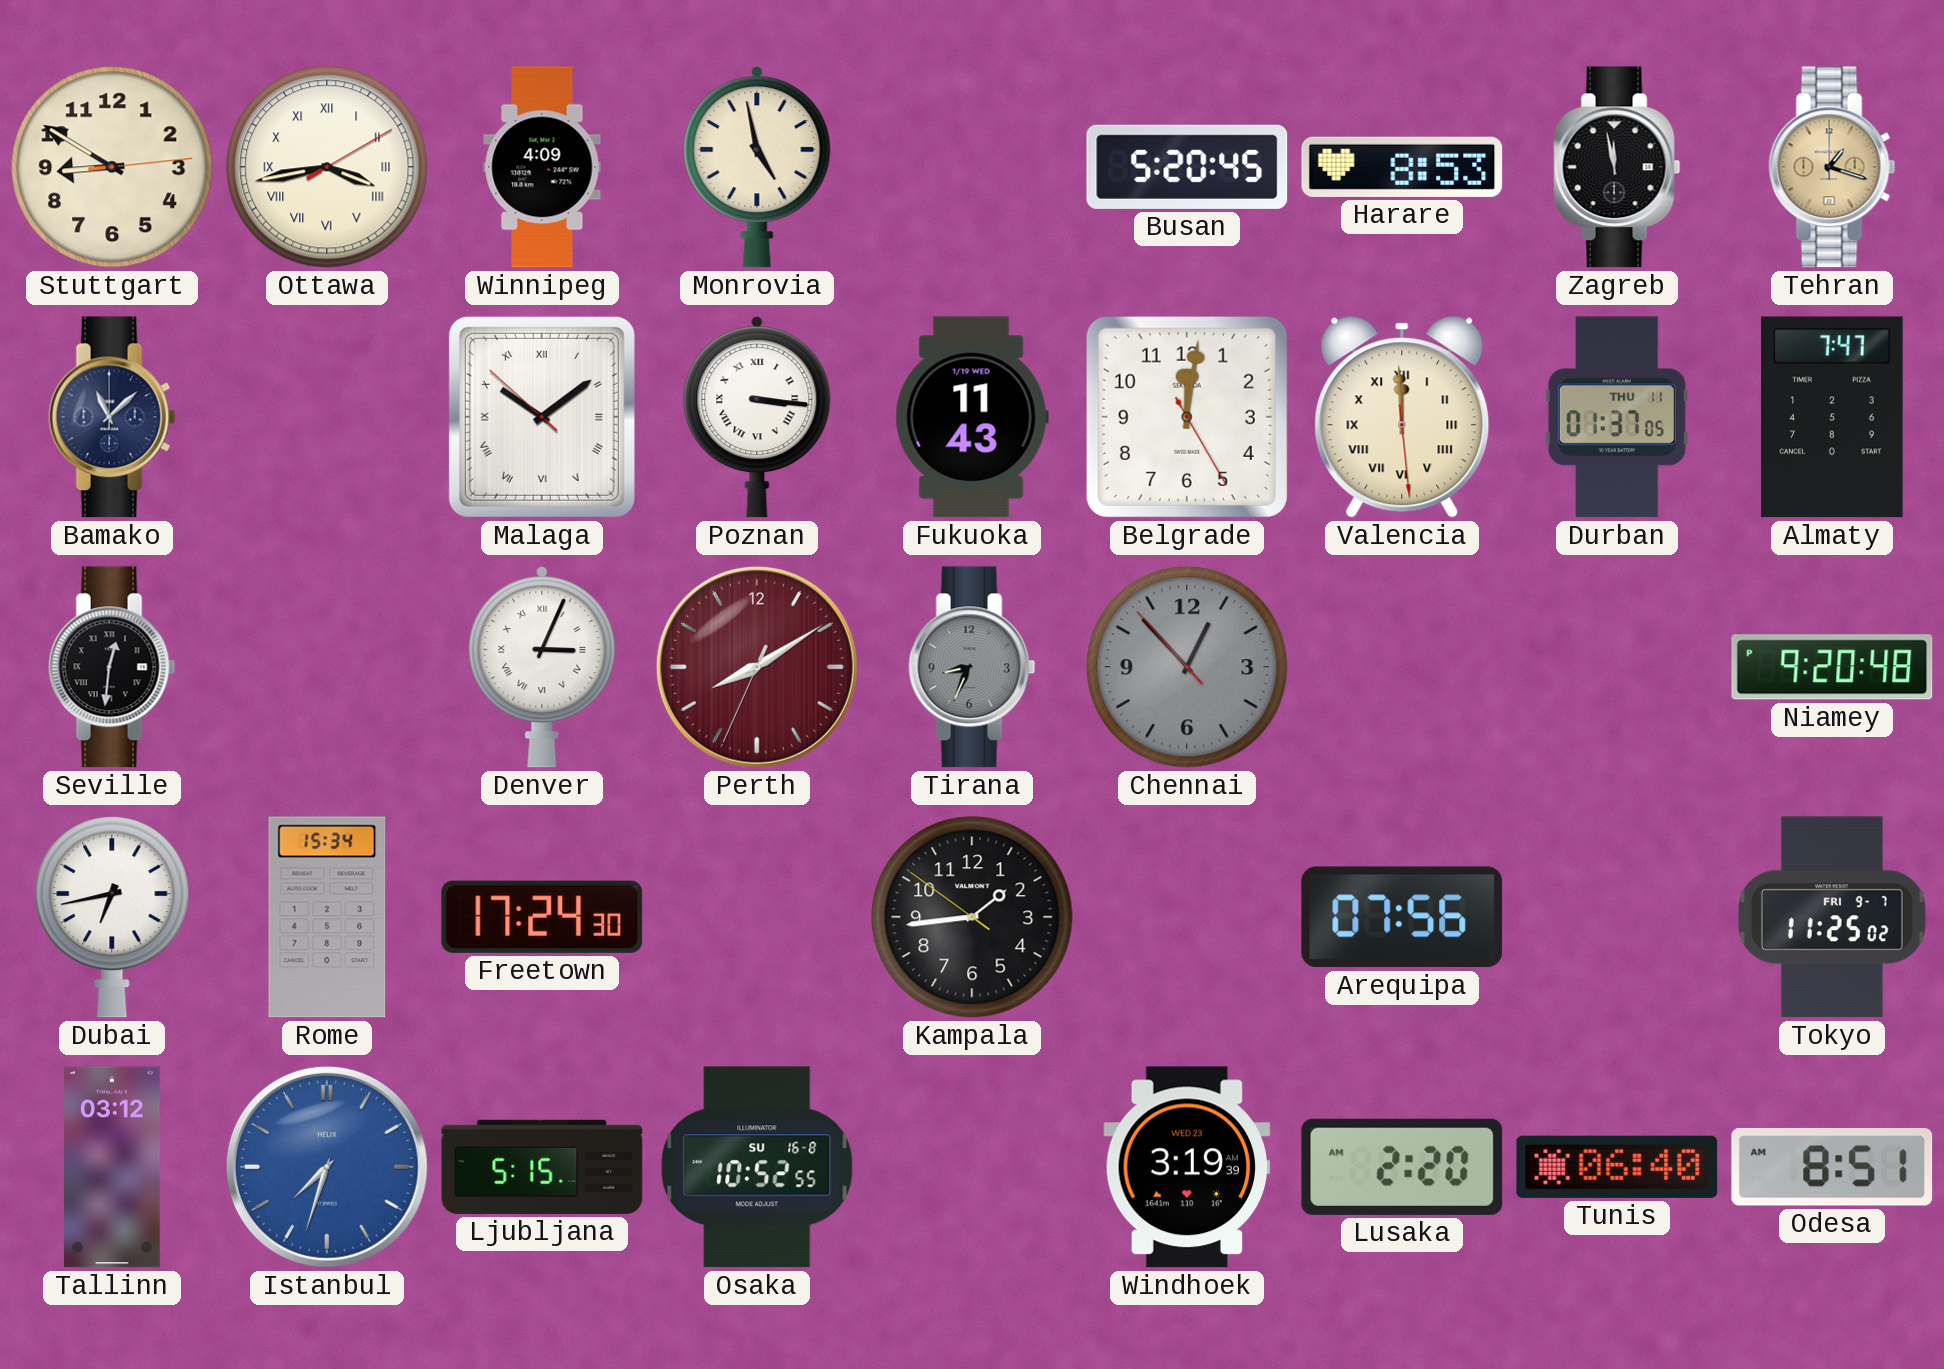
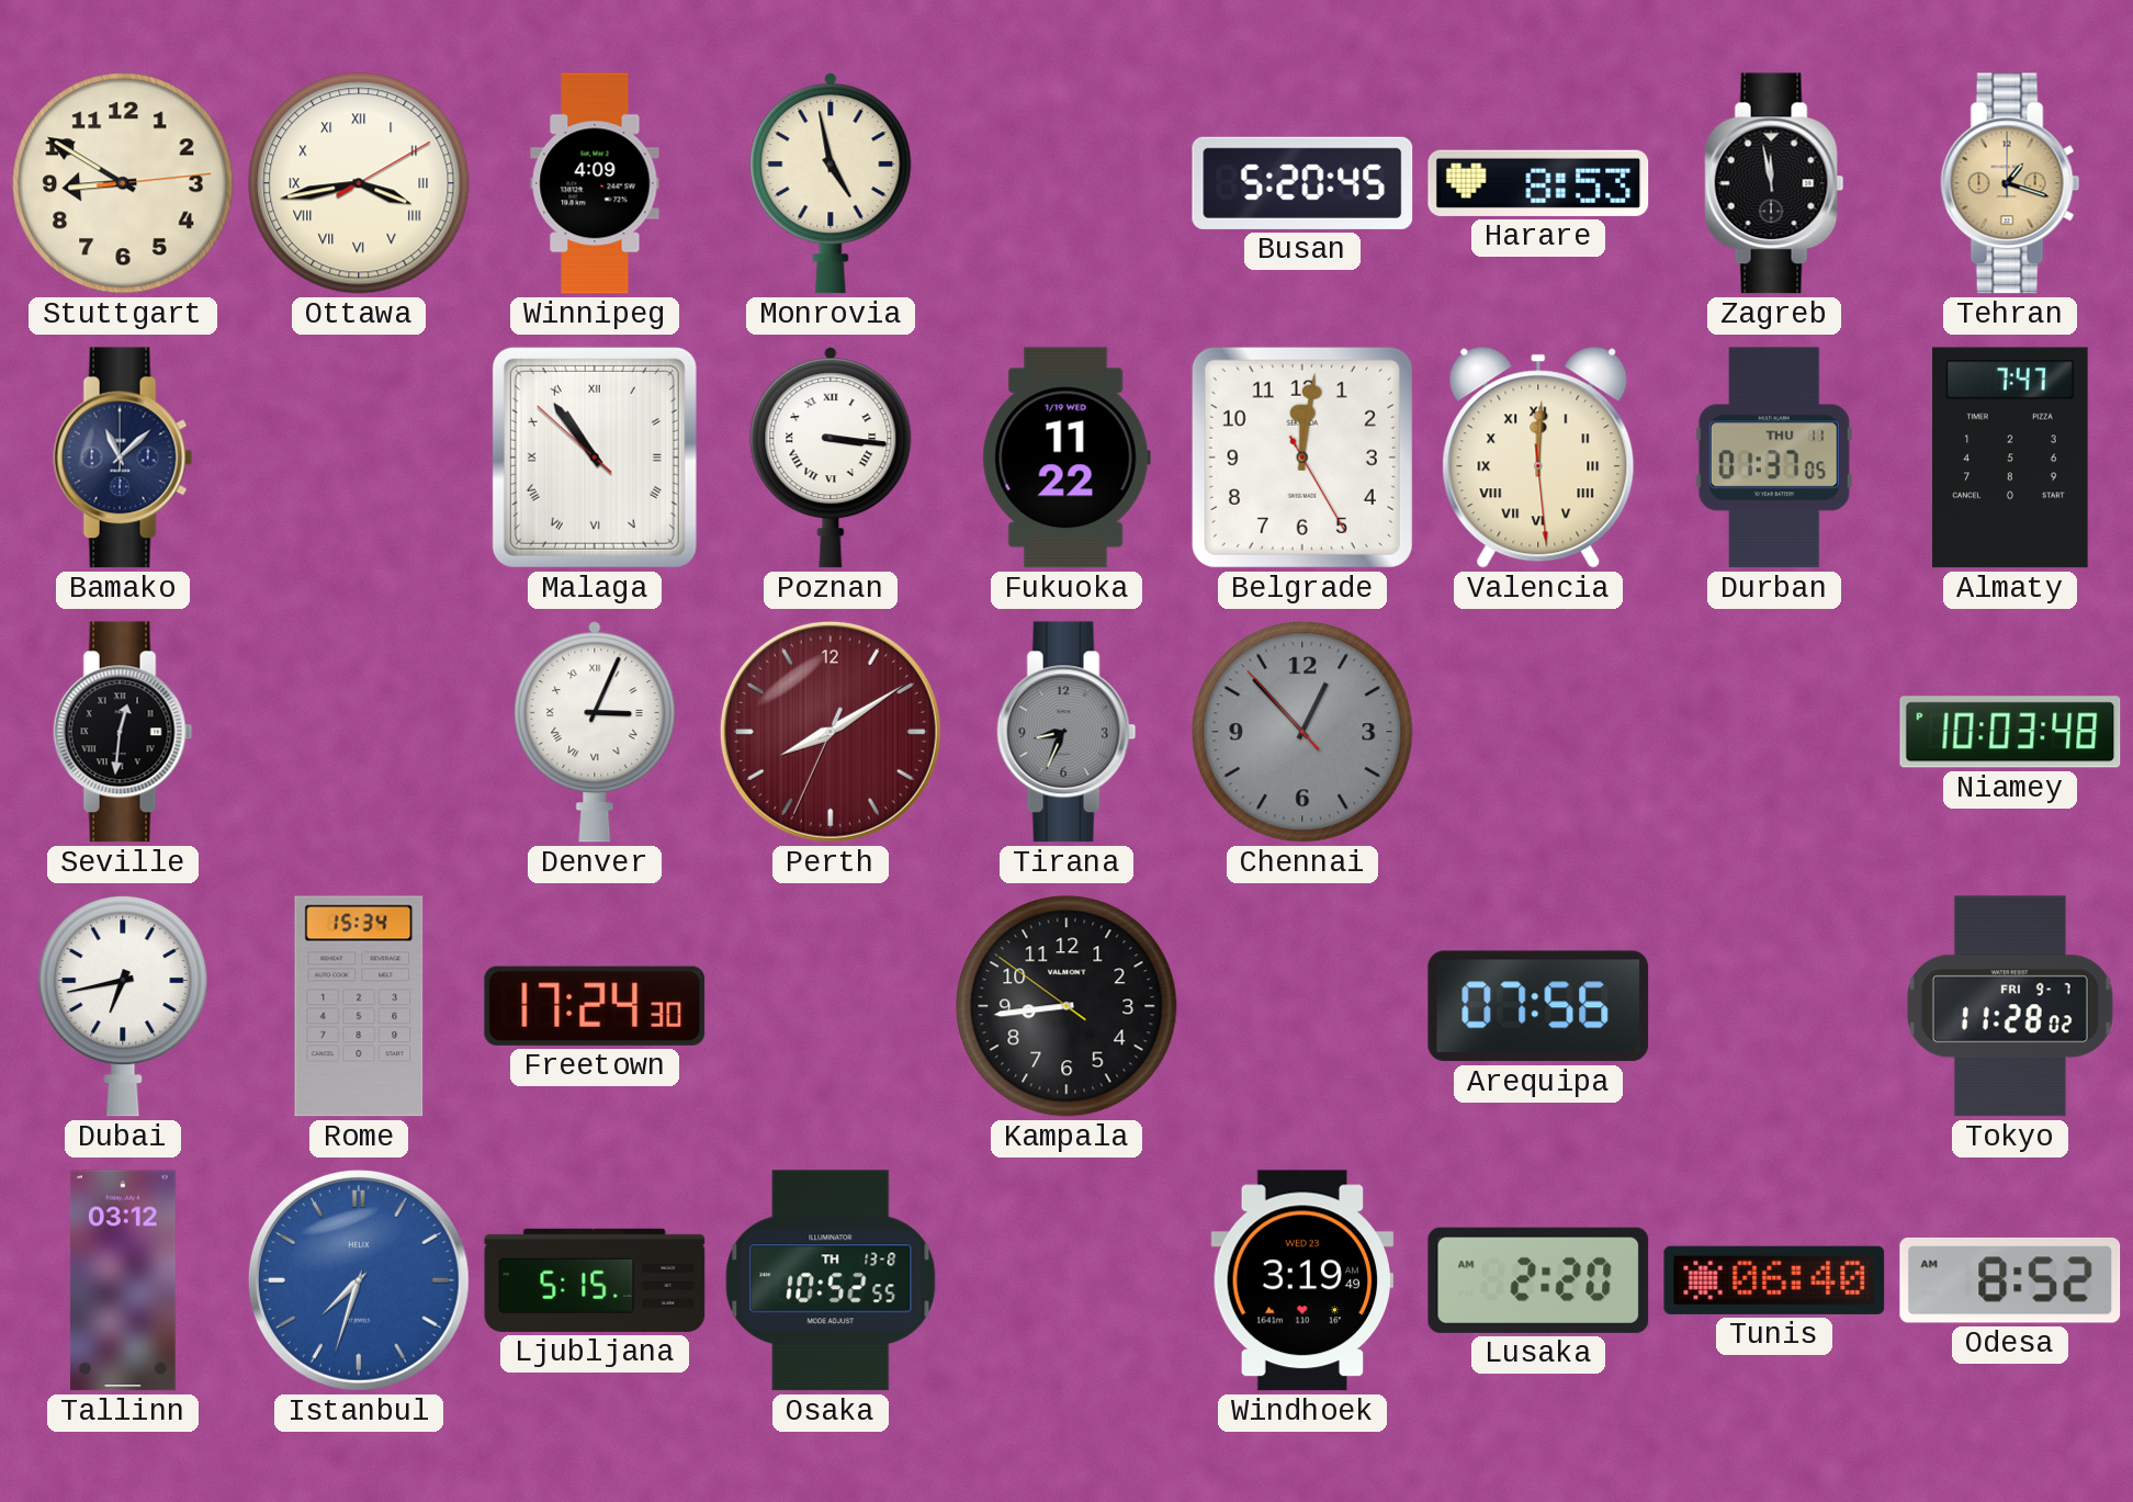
Malaga: 10:08 -> 10:53
Fukuoka: 11:43 -> 11:22
Valencia: 11:59 -> 12:00
Niamey: 9:20 -> 10:03
Kampala: 1:43 -> 8:43
Tokyo: 11:25 -> 11:28
Osaka date: SU 16-8 -> TH 13-8
Windhoek: 3:19:39 -> 3:19:49
Odesa: 8:51 -> 8:52
